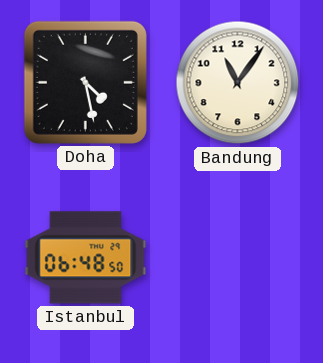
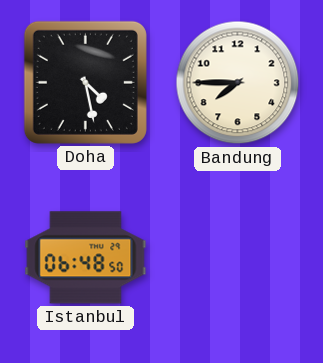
Bandung: 11:06 -> 7:45
